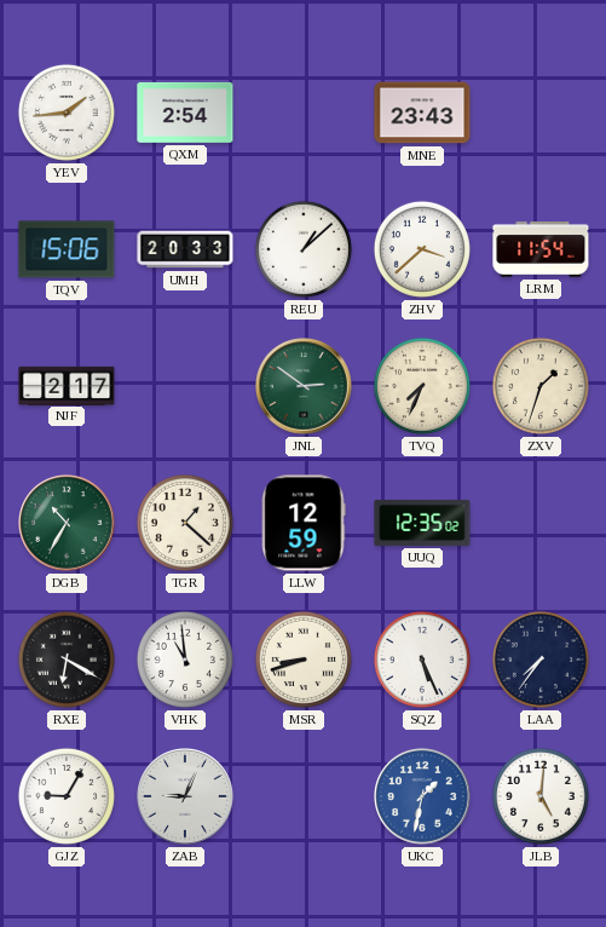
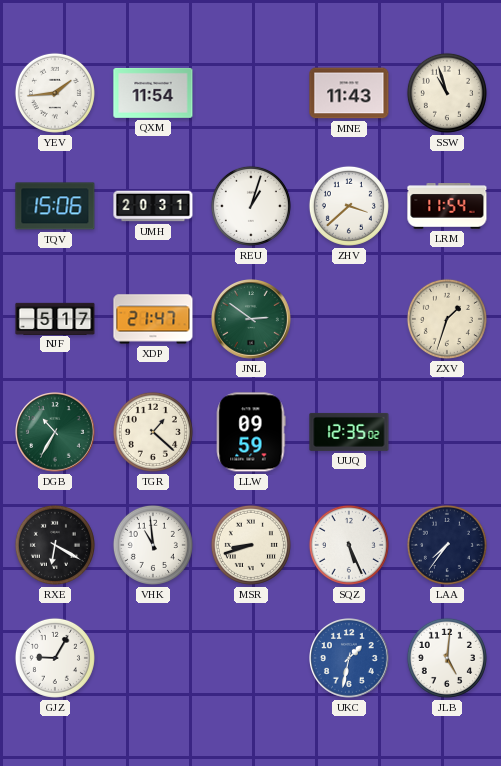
QXM: 2:54 -> 11:54
MNE: 23:43 -> 11:43
SSW: none -> 10:57
UMH: 20:33 -> 20:31
REU: 1:08 -> 1:03
NJF: 2:17 -> 5:17
XDP: none -> 21:47
TVQ: 7:34 -> none
LLW: 12:59 -> 09:59
ZAB: 9:04 -> none
